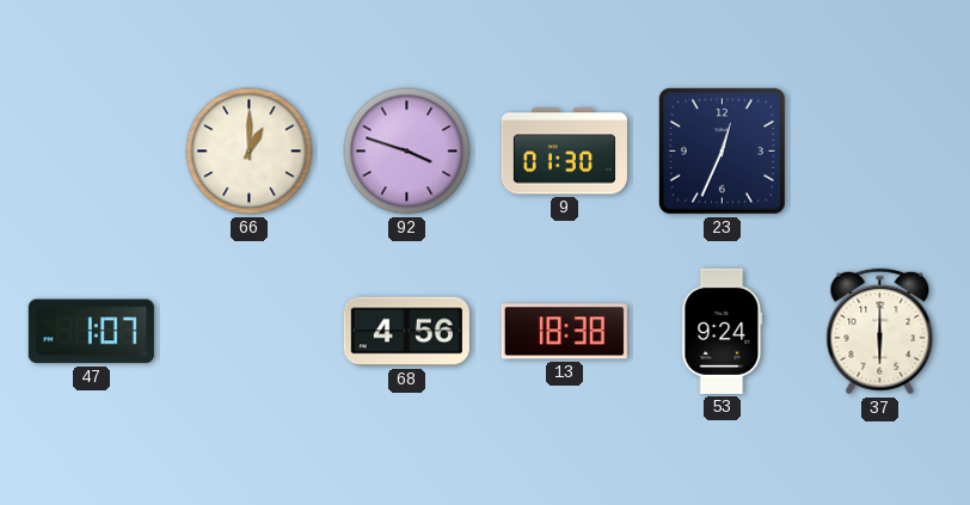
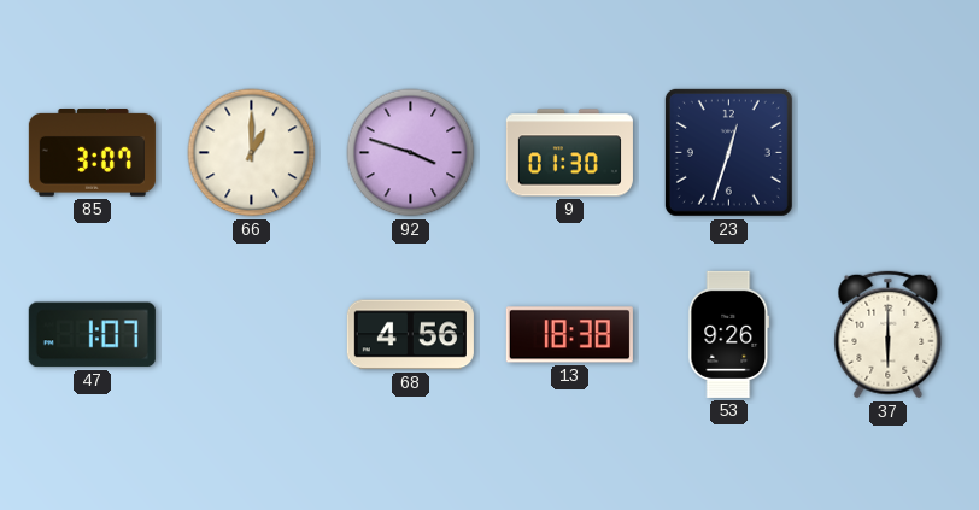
85: none -> 3:07
23: 12:34 -> 12:33
53: 9:24 -> 9:26
